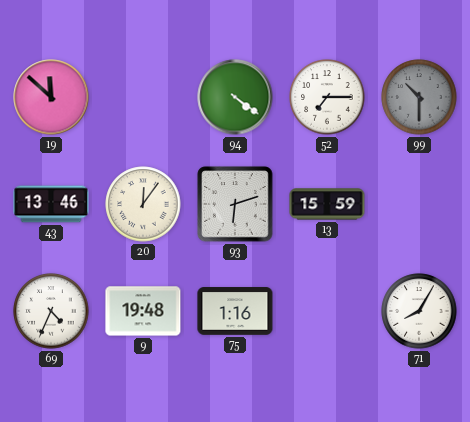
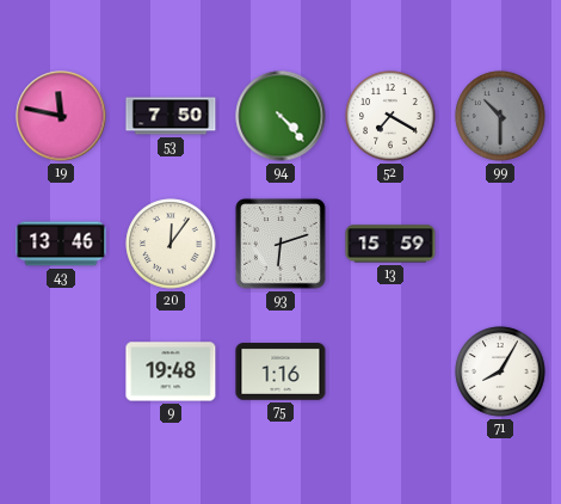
19: 11:52 -> 11:47
53: none -> 7:50
94: 4:21 -> 4:23
52: 7:15 -> 7:20
69: 4:34 -> none
